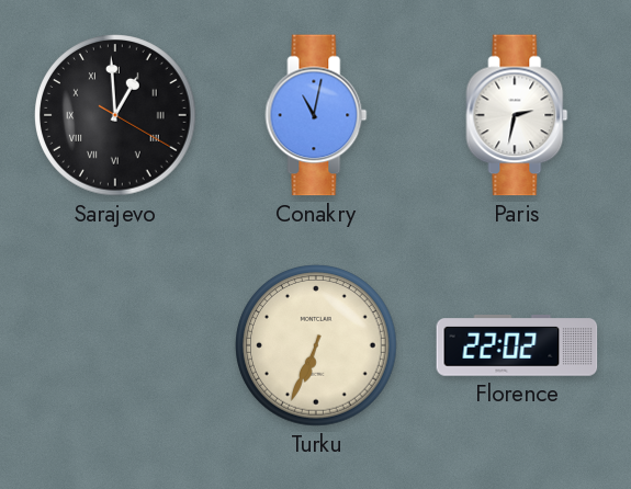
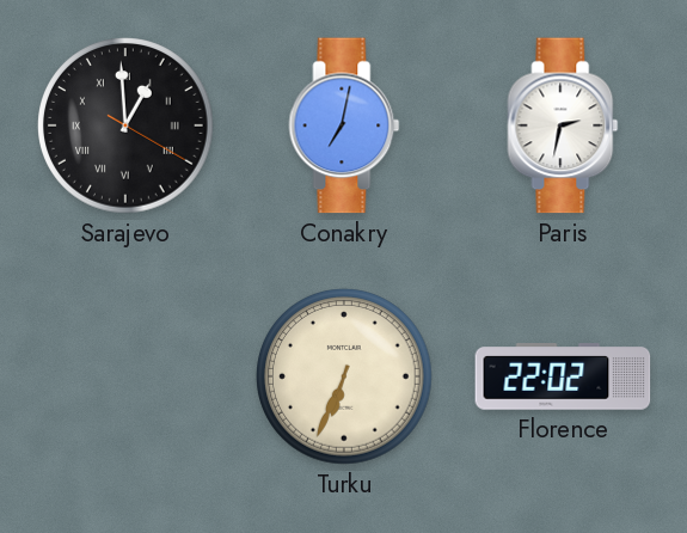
Conakry: 11:02 -> 7:02
